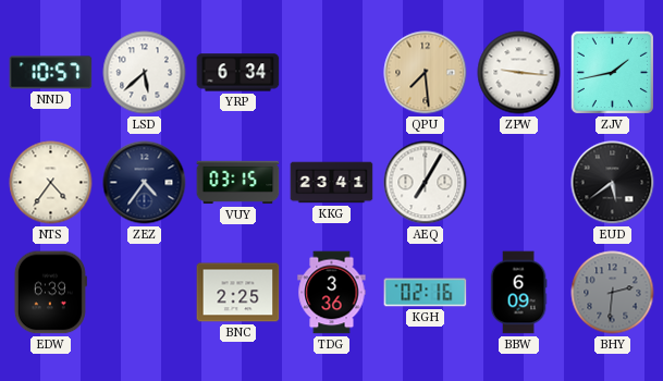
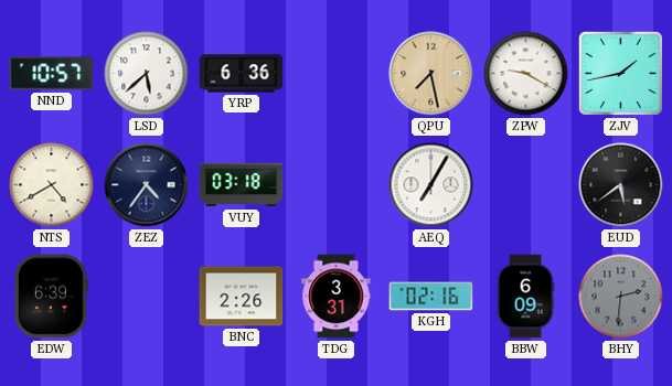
YRP: 6:34 -> 6:36
QPU: 7:29 -> 7:28
ZPW: 9:16 -> 9:20
NTS: 4:36 -> 4:40
VUY: 03:15 -> 03:18
KKG: 23:41 -> none
BNC: 2:25 -> 2:26
TDG: 3:36 -> 3:31
